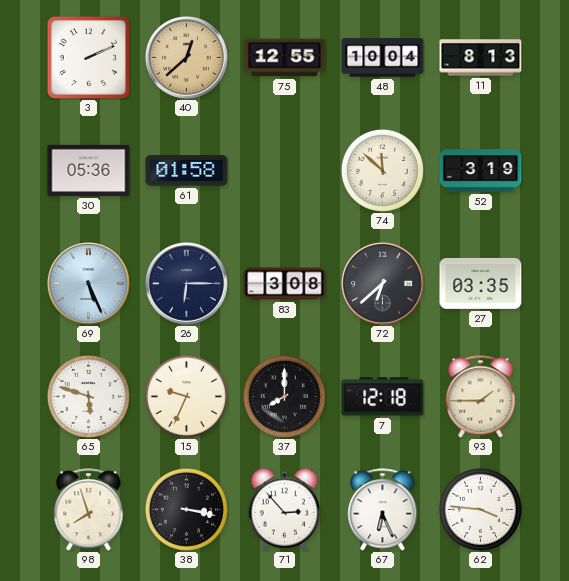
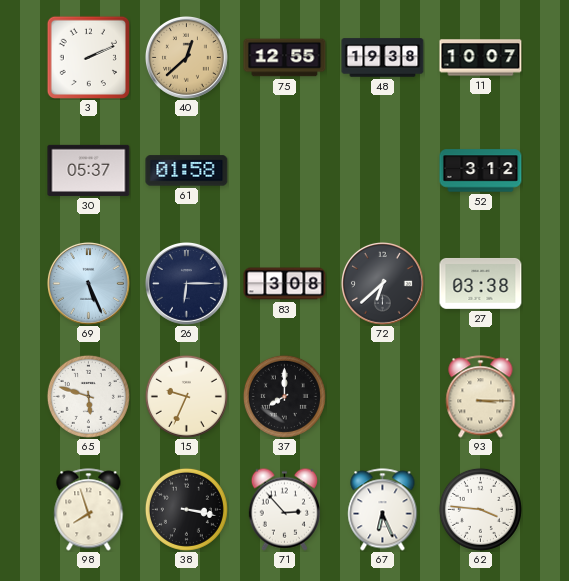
48: 10:04 -> 19:38
11: 8:13 -> 10:07
30: 05:36 -> 05:37
74: 11:52 -> none
52: 3:19 -> 3:12
27: 03:35 -> 03:38
7: 12:18 -> none
93: 1:45 -> 3:15
